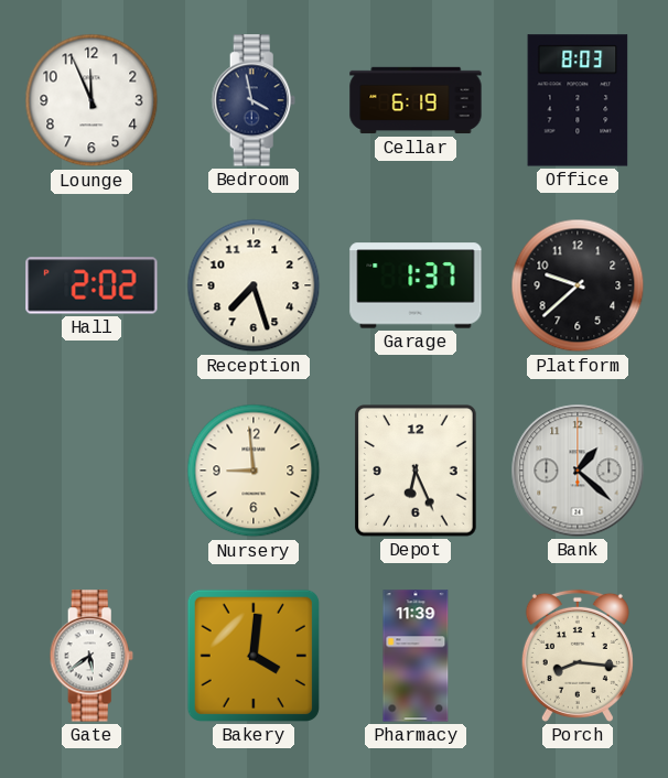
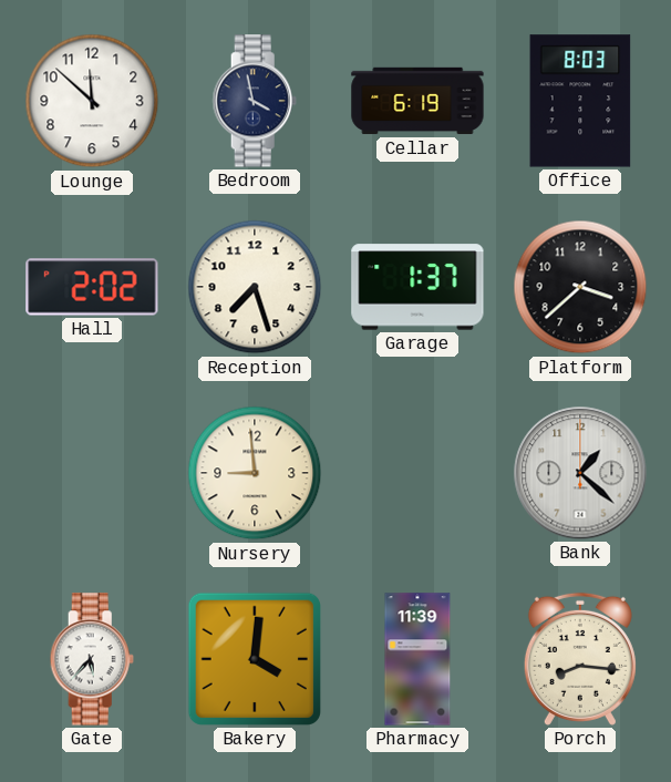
Lounge: 11:56 -> 11:52
Platform: 9:38 -> 3:38
Depot: 6:26 -> none
Gate: 5:39 -> 5:37
